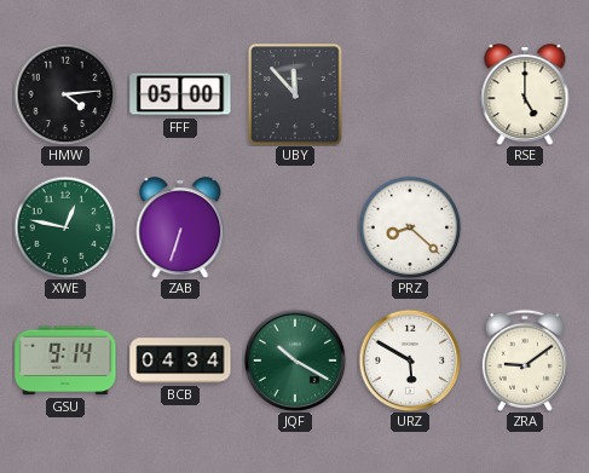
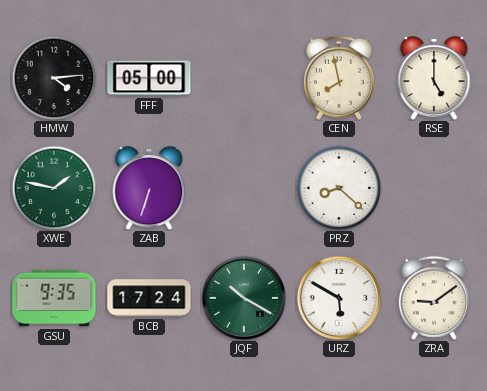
UBY: 11:53 -> none
CEN: none -> 7:58
XWE: 12:47 -> 1:47
GSU: 9:14 -> 9:35
BCB: 04:34 -> 17:24
